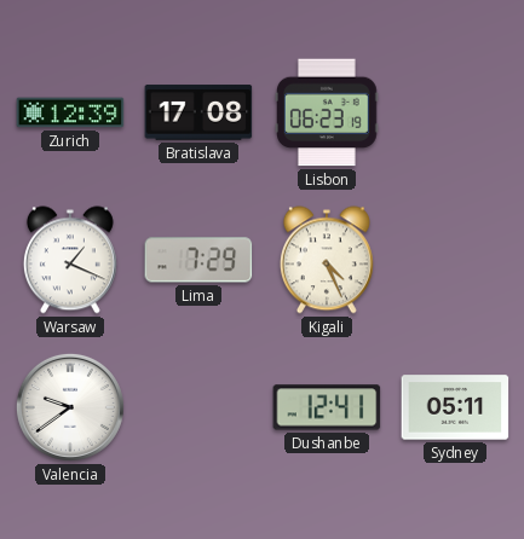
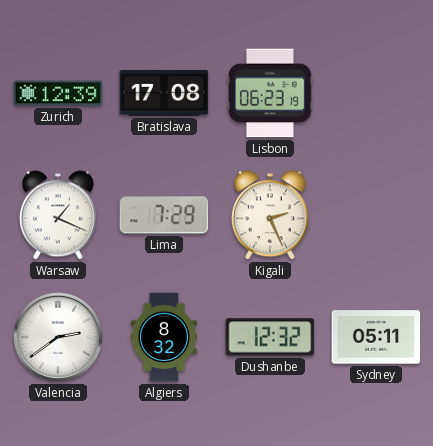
Kigali: 4:26 -> 2:26
Valencia: 9:39 -> 2:39
Algiers: none -> 8:32
Dushanbe: 12:41 -> 12:32
